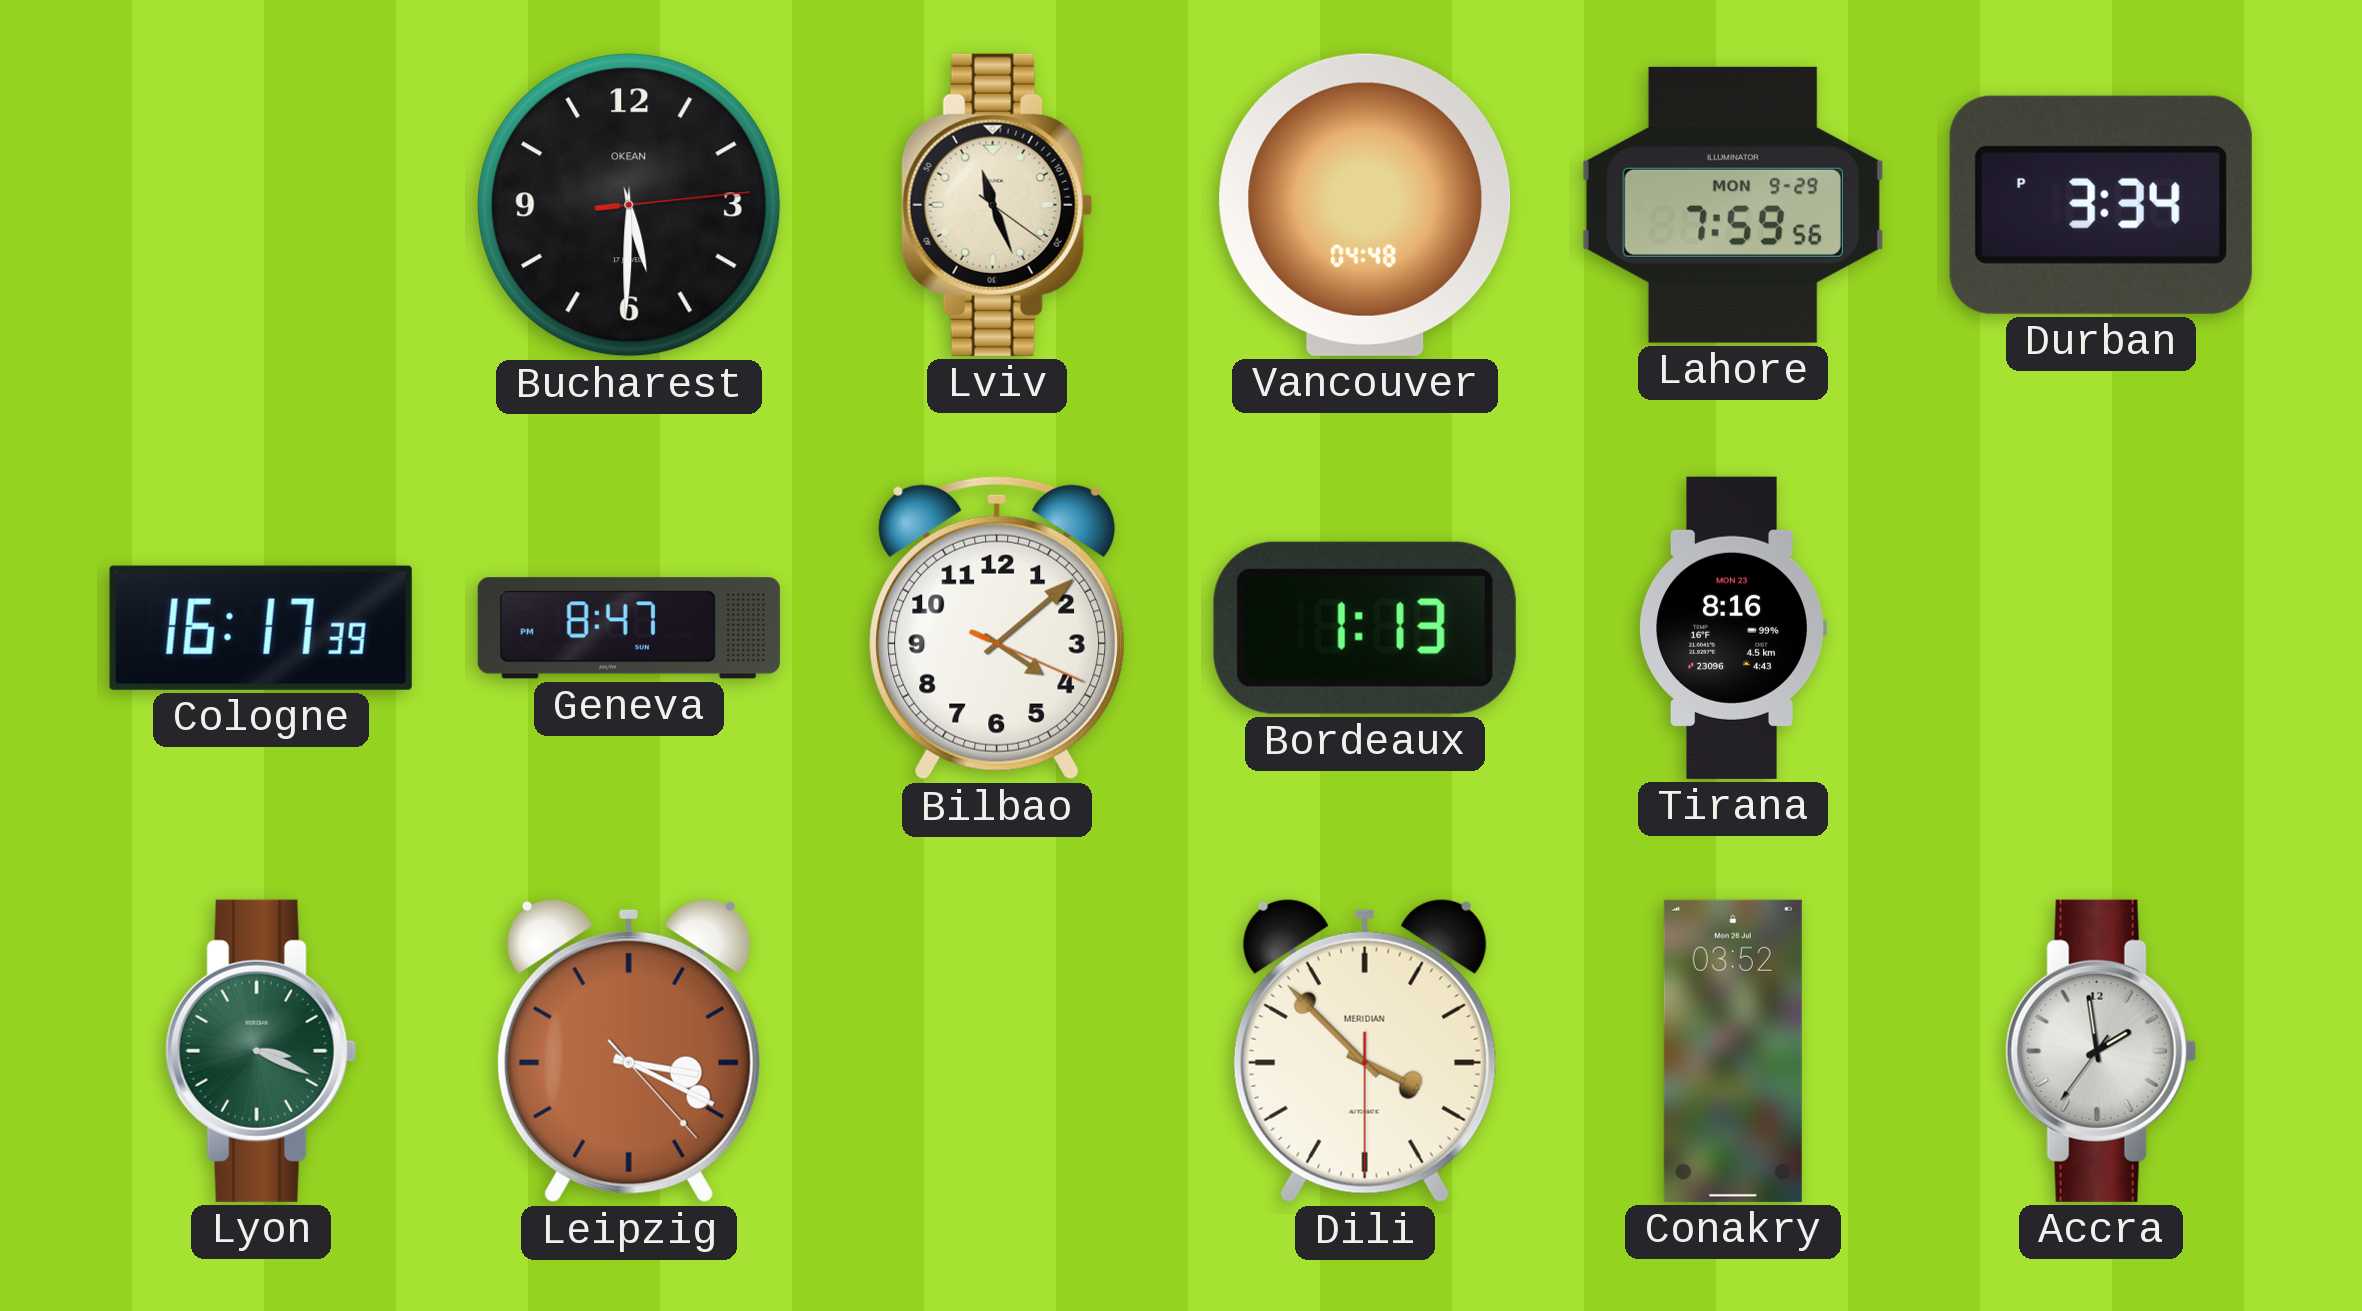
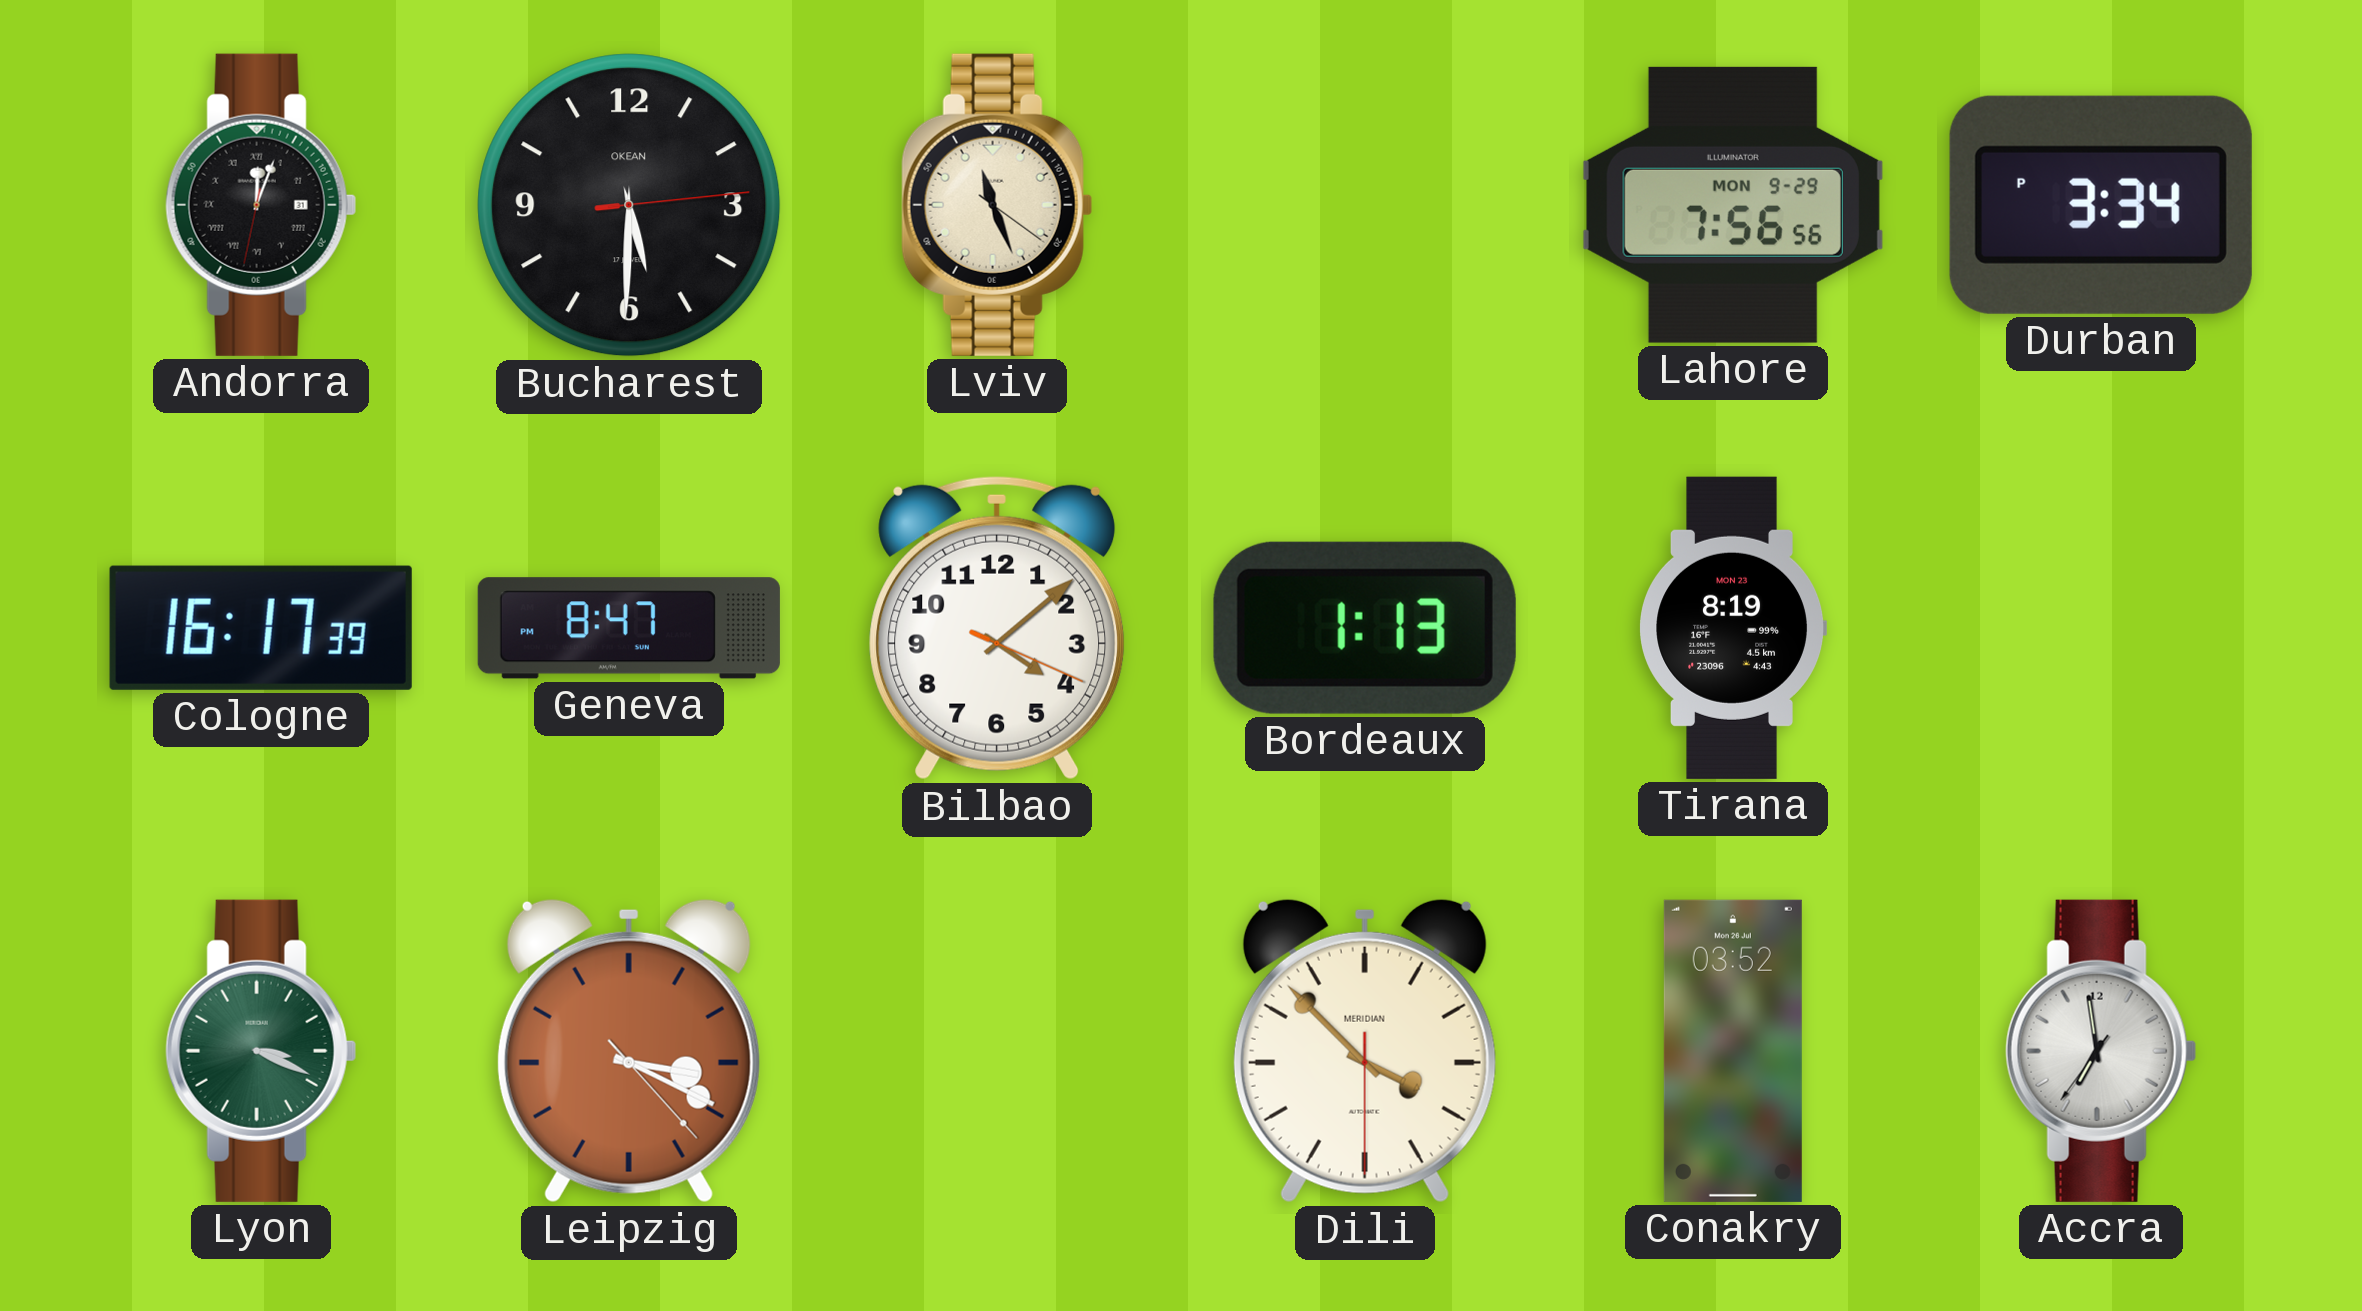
Andorra: none -> 12:03
Vancouver: 04:48 -> none
Lahore: 7:59 -> 7:56
Tirana: 8:16 -> 8:19
Accra: 1:58 -> 6:58
